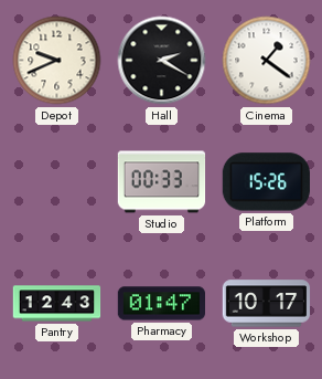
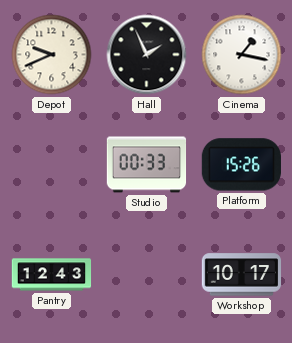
Hall: 2:20 -> 1:56
Cinema: 1:21 -> 1:17
Pharmacy: 01:47 -> none
